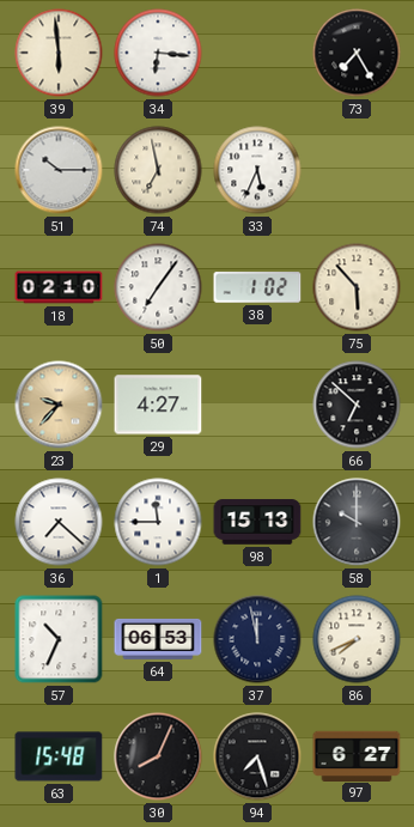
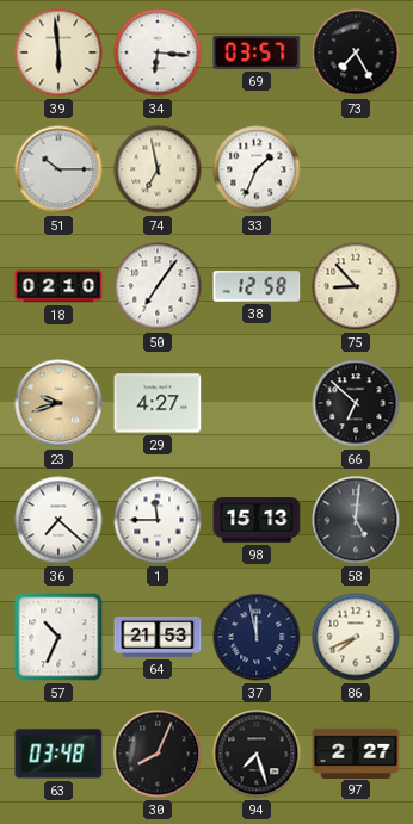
69: none -> 03:57
33: 5:34 -> 1:34
38: 1:02 -> 12:58
75: 5:53 -> 8:53
23: 9:37 -> 9:42
58: 10:00 -> 5:01
64: 06:53 -> 21:53
63: 15:48 -> 03:48
97: 6:27 -> 2:27
